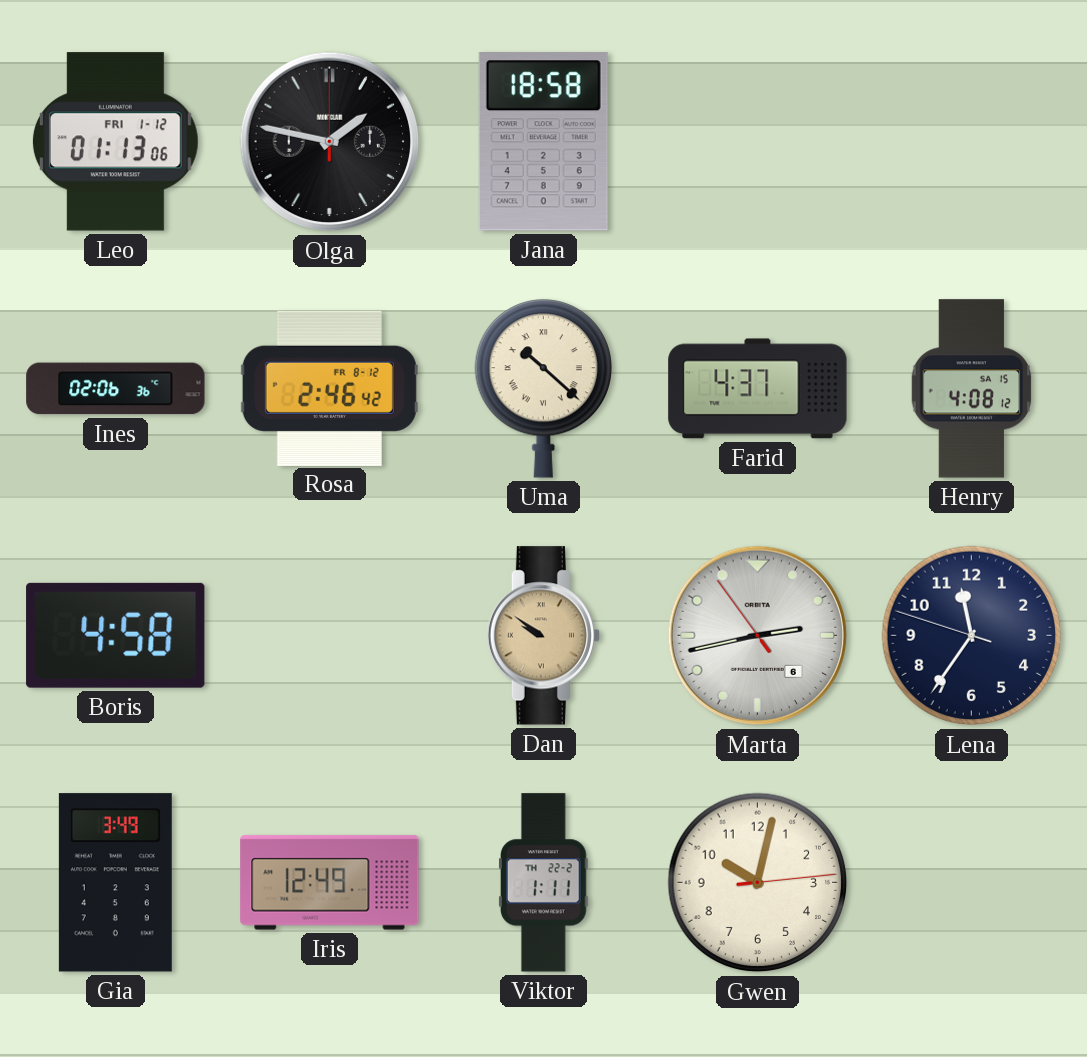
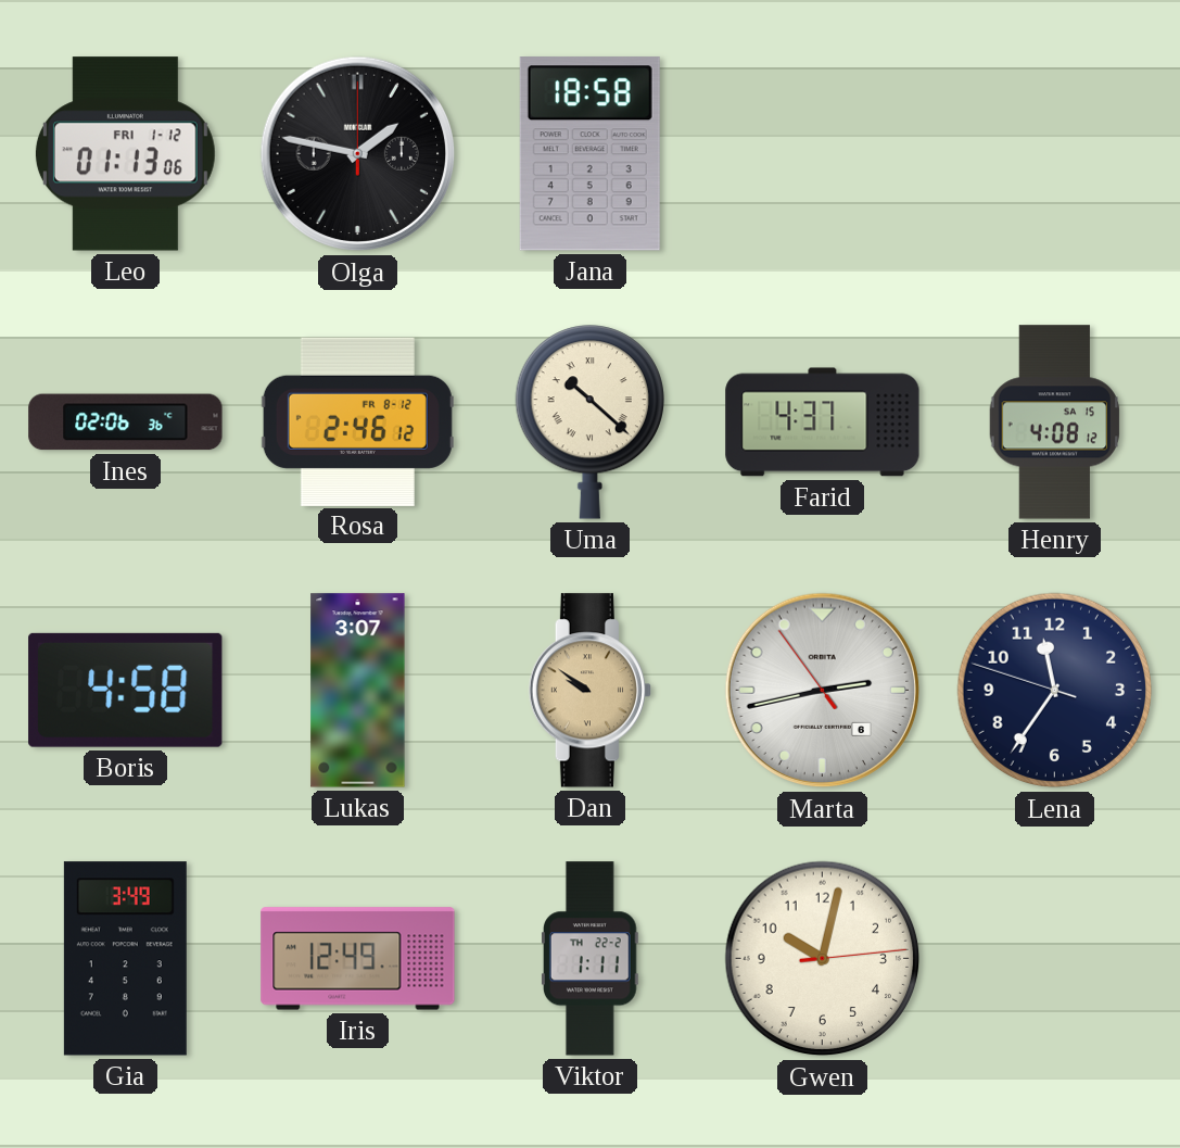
Rosa: 2:46:42 -> 2:46:12
Lukas: none -> 3:07
